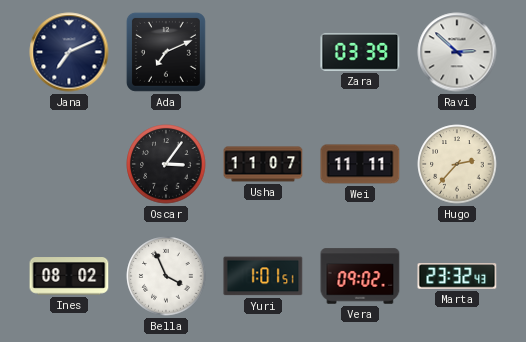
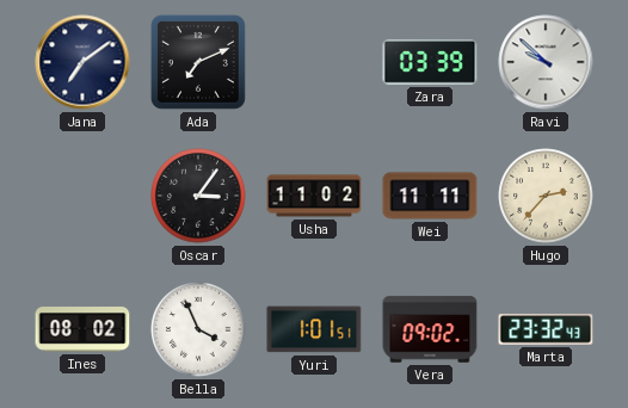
Jana: 7:11 -> 7:09
Ravi: 2:52 -> 9:52
Usha: 11:07 -> 11:02
